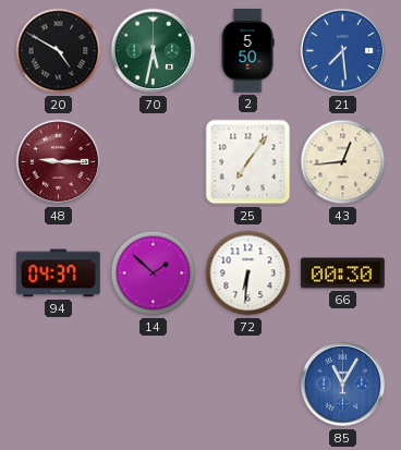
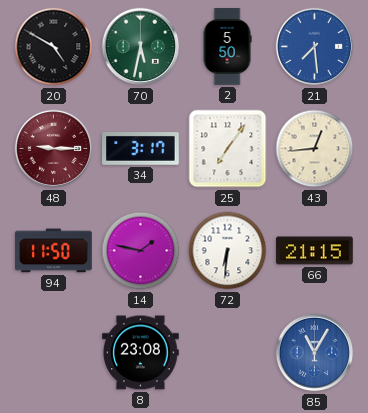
34: none -> 3:17
94: 04:37 -> 11:50
14: 1:52 -> 1:47
66: 00:30 -> 21:15
8: none -> 23:08
